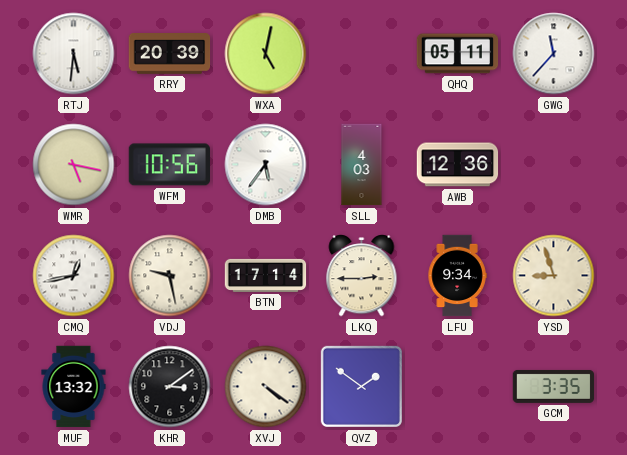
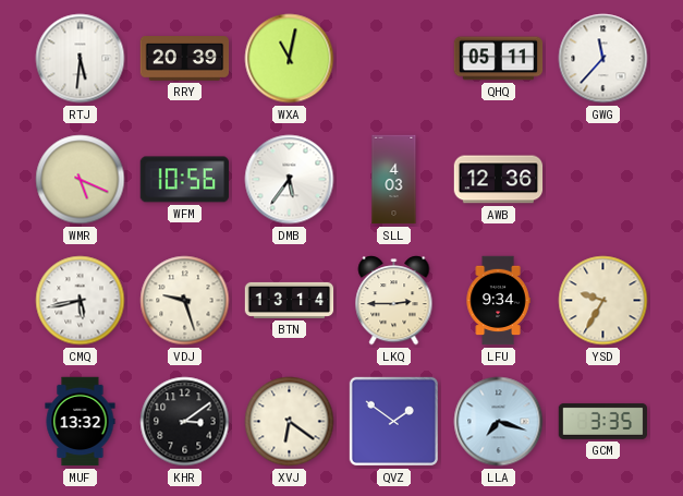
WXA: 5:02 -> 11:02
WMR: 5:17 -> 5:19
CMQ: 12:43 -> 5:43
VDJ: 9:28 -> 9:27
BTN: 17:14 -> 13:14
YSD: 8:57 -> 9:35
XVJ: 4:21 -> 6:21
LLA: none -> 7:18
